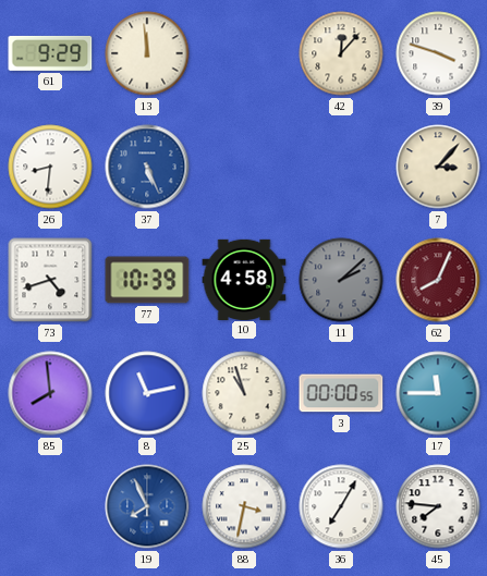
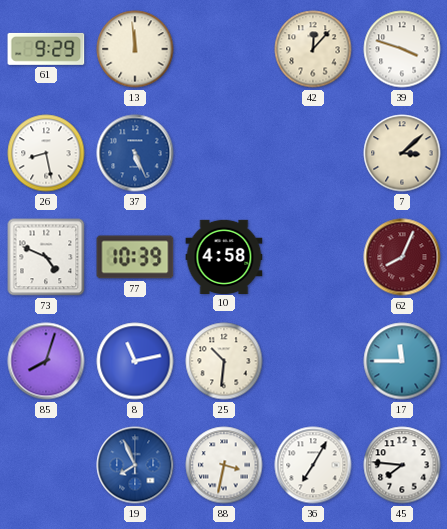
26: 8:31 -> 8:28
7: 3:07 -> 3:08
73: 4:42 -> 4:49
11: 2:08 -> none
85: 7:59 -> 8:03
25: 10:57 -> 10:31
3: 00:00 -> none
